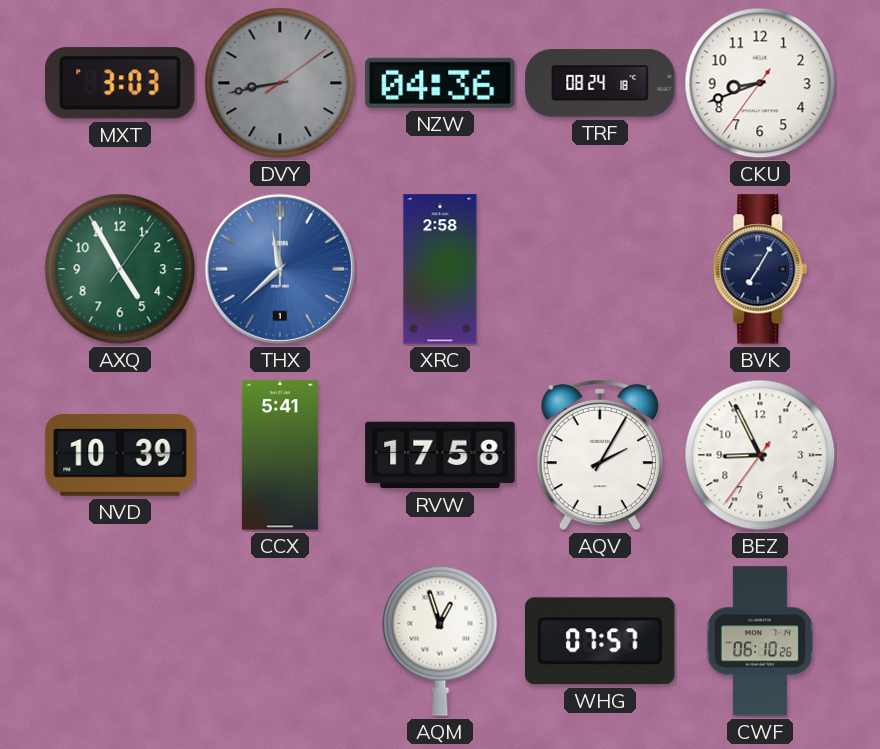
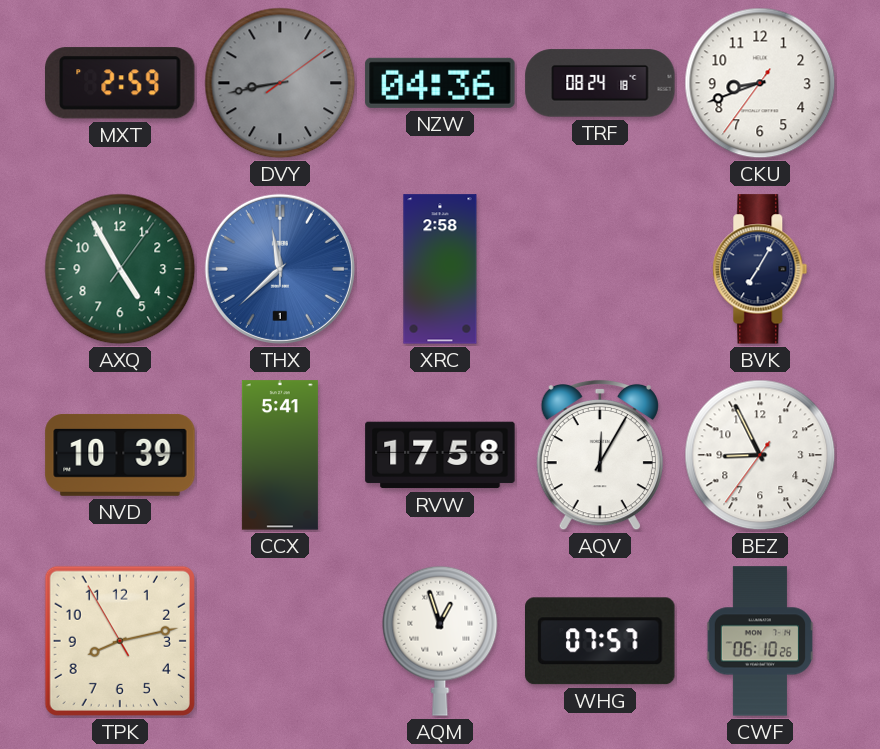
MXT: 3:03 -> 2:59
AQV: 2:05 -> 12:05
TPK: none -> 8:12
